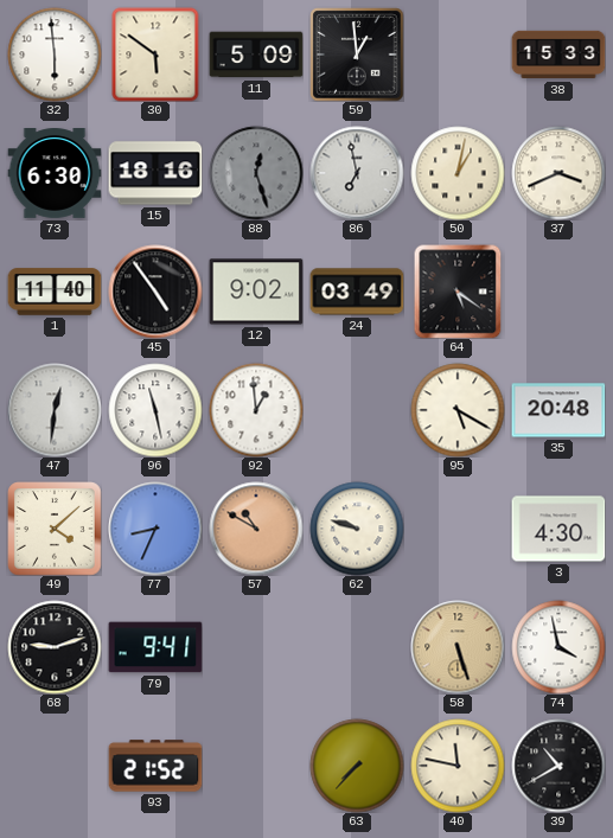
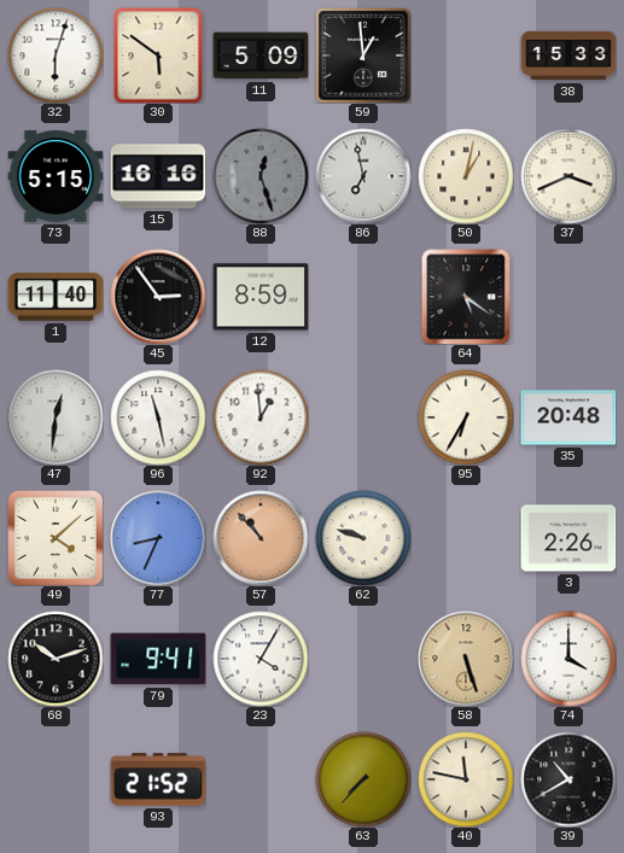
32: 5:59 -> 6:03
73: 6:30 -> 5:15
15: 18:16 -> 16:16
45: 4:54 -> 2:54
12: 9:02 -> 8:59
24: 03:49 -> none
95: 5:20 -> 6:35
57: 10:50 -> 10:53
3: 4:30 -> 2:26
68: 9:12 -> 10:12
23: none -> 4:05
74: 3:58 -> 4:00
